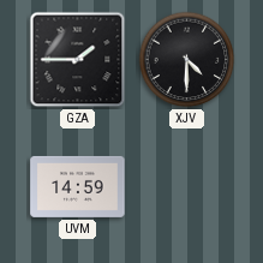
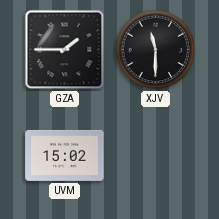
XJV: 4:30 -> 11:30
UVM: 14:59 -> 15:02
